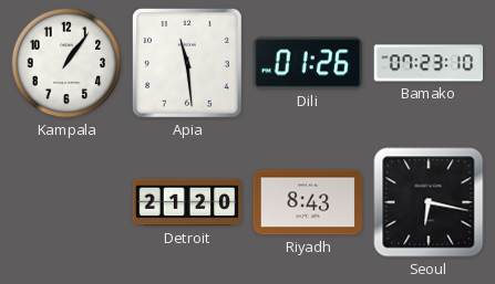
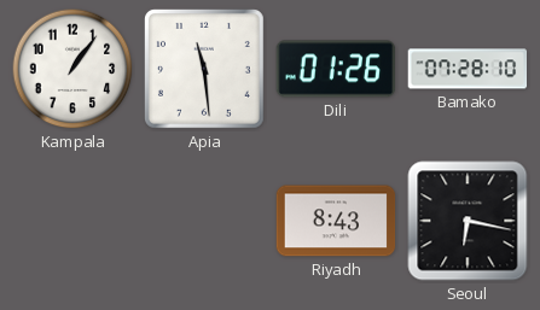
Bamako: 07:23 -> 07:28
Detroit: 21:20 -> none
